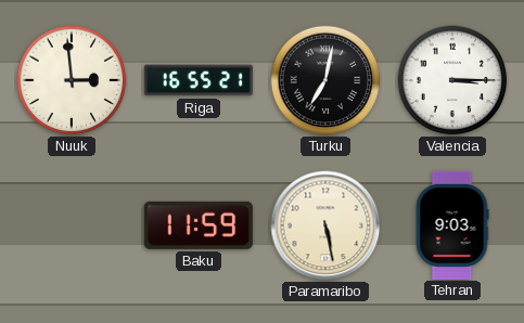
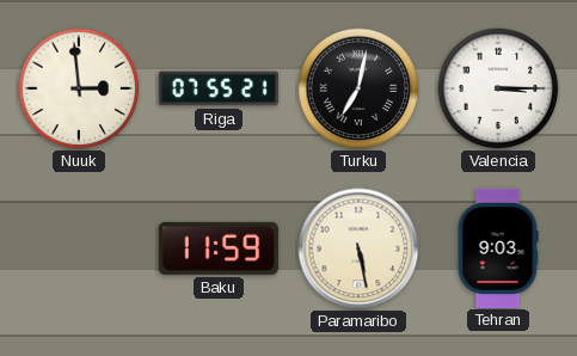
Riga: 16:55 -> 07:55
